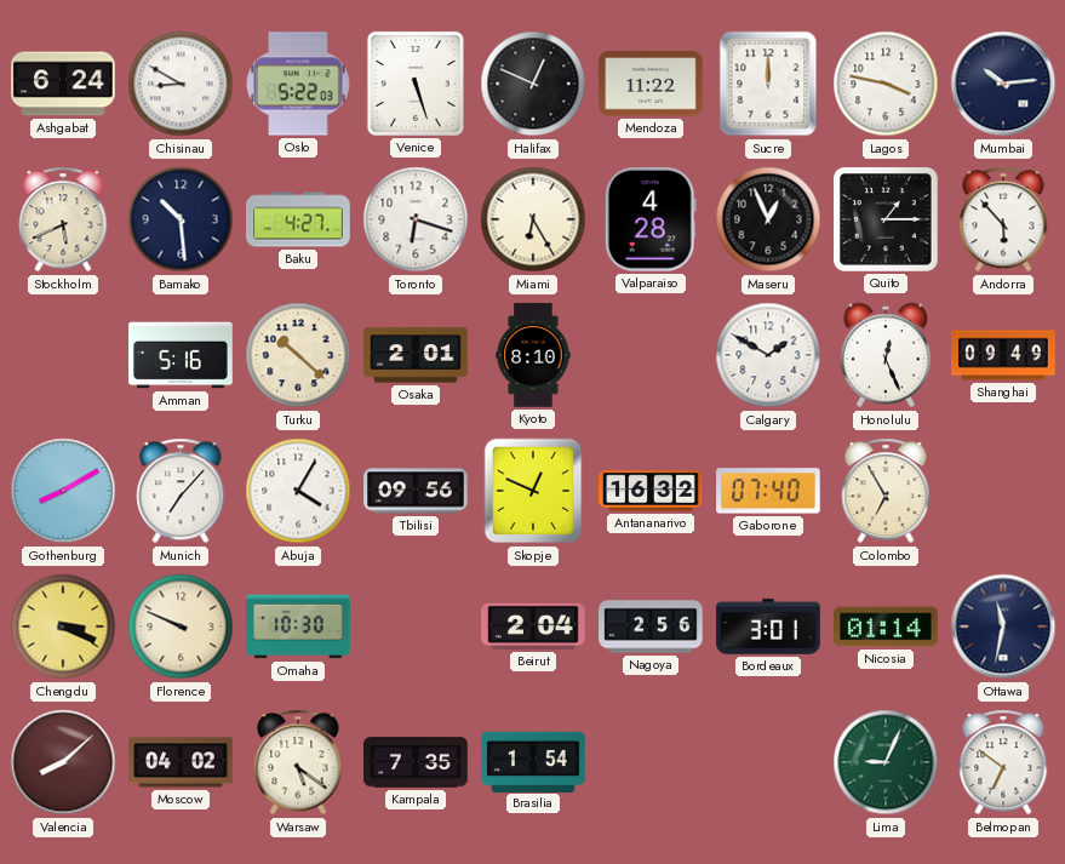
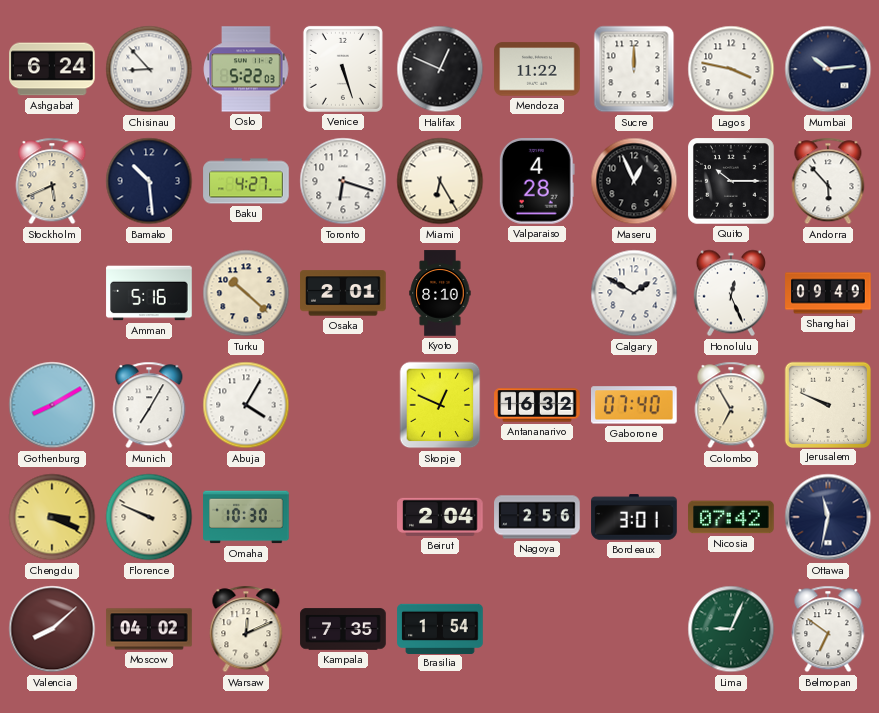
Chisinau: 8:50 -> 8:53
Quito: 1:15 -> 10:15
Munich: 7:07 -> 7:05
Tbilisi: 09:56 -> none
Jerusalem: none -> 9:49
Nicosia: 01:14 -> 07:42
Warsaw: 5:21 -> 12:11
